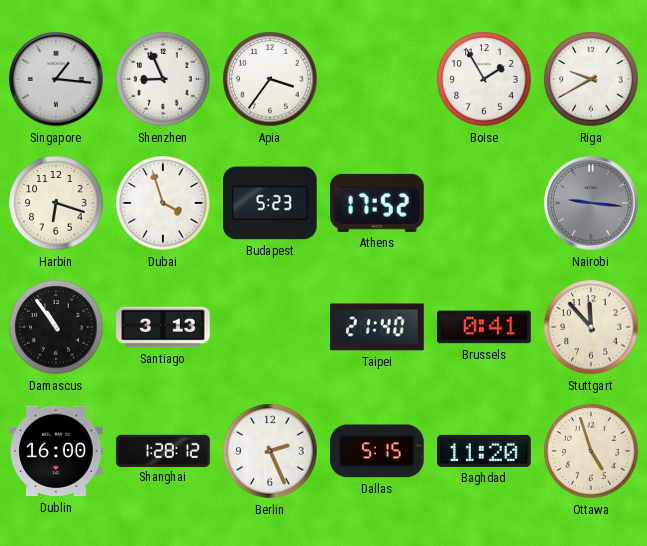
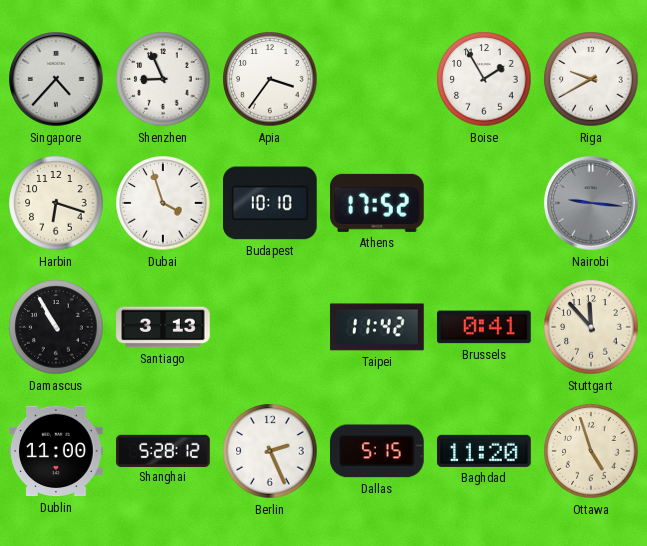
Singapore: 1:16 -> 4:37
Budapest: 5:23 -> 10:10
Damascus: 10:54 -> 10:55
Taipei: 21:40 -> 11:42
Dublin: 16:00 -> 11:00
Shanghai: 1:28 -> 5:28
